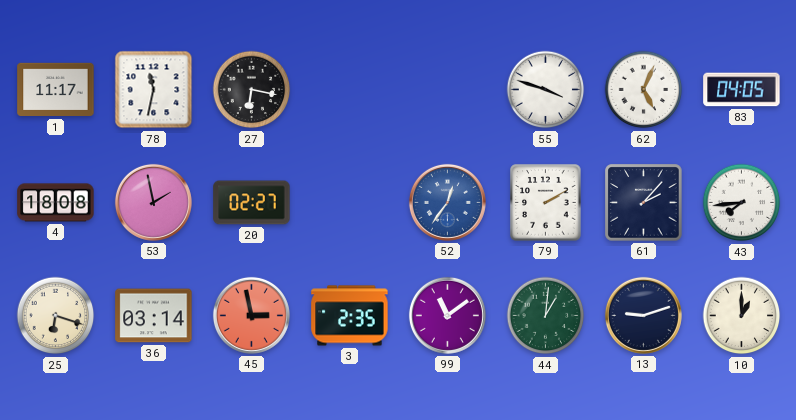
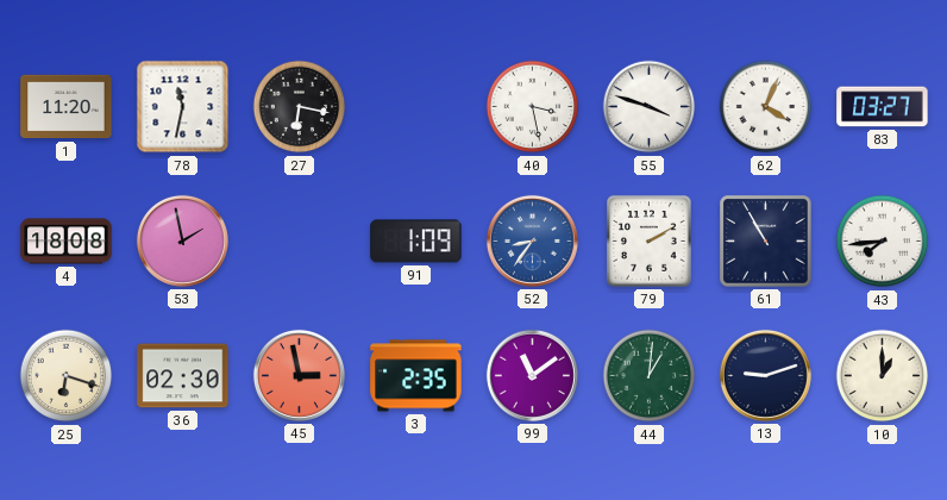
1: 11:17 -> 11:20
40: none -> 3:28
62: 5:04 -> 4:04
83: 04:05 -> 03:27
20: 02:27 -> none
91: none -> 1:09
52: 12:36 -> 8:36
61: 2:07 -> 10:55
36: 03:14 -> 02:30
